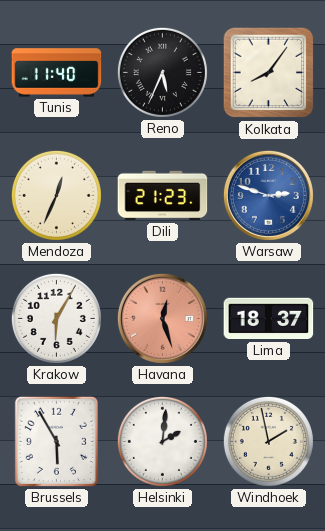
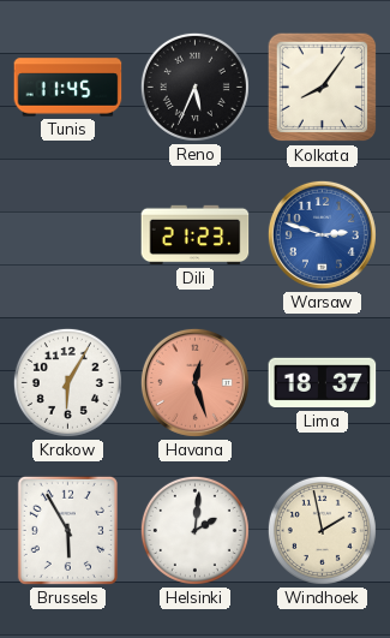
Tunis: 11:40 -> 11:45
Mendoza: 12:34 -> none
